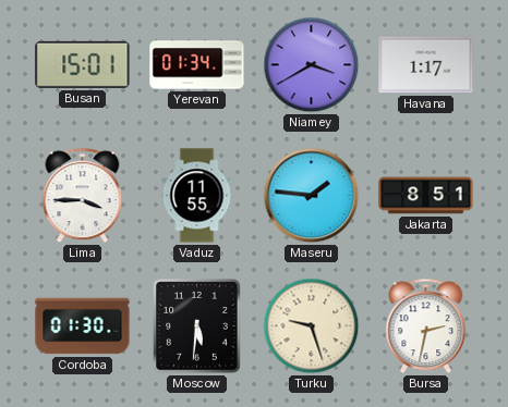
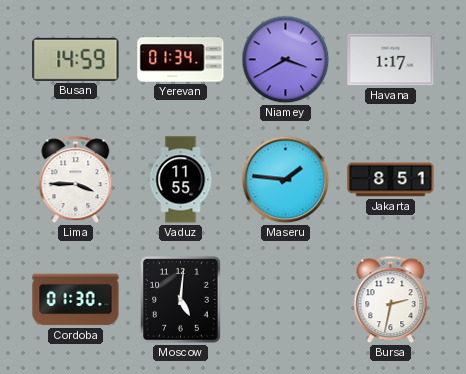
Busan: 15:01 -> 14:59
Moscow: 5:31 -> 5:01
Turku: 9:27 -> none
